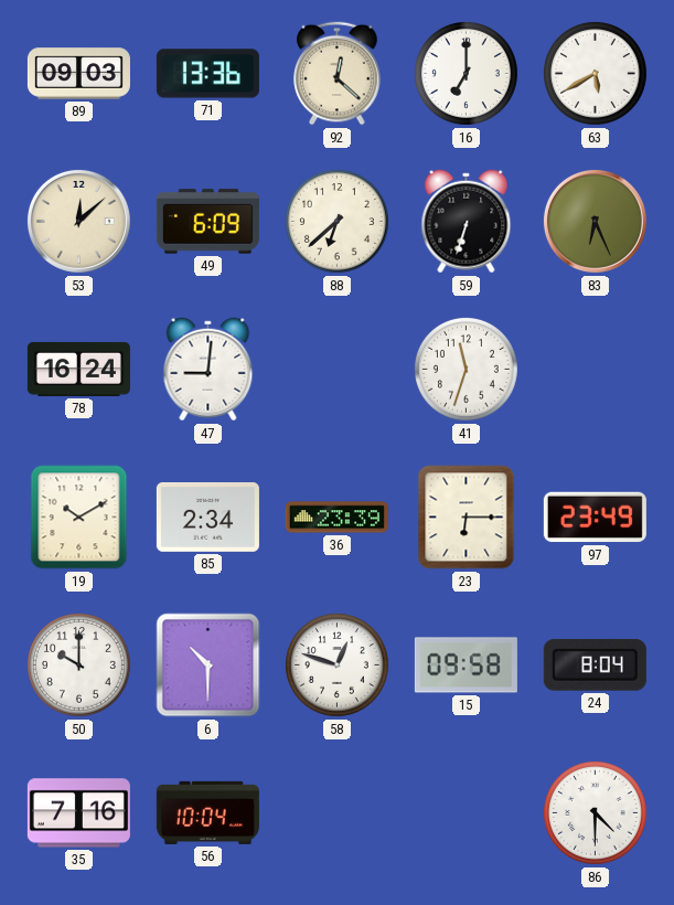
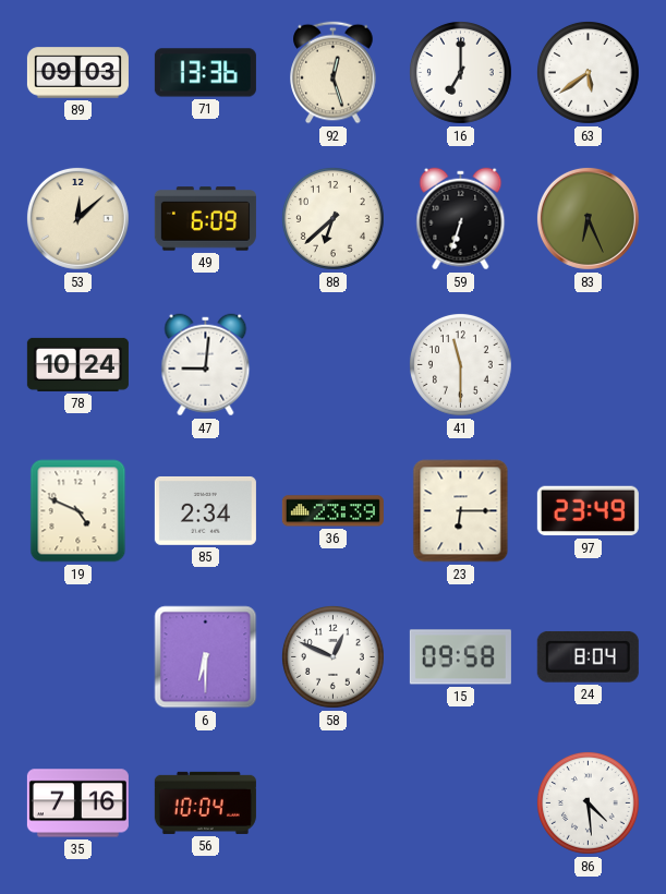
92: 12:22 -> 12:27
63: 5:40 -> 5:39
78: 16:24 -> 10:24
41: 11:33 -> 11:30
19: 10:10 -> 4:49
50: 10:00 -> none
6: 10:30 -> 6:30
58: 12:48 -> 12:49
86: 4:30 -> 4:29
